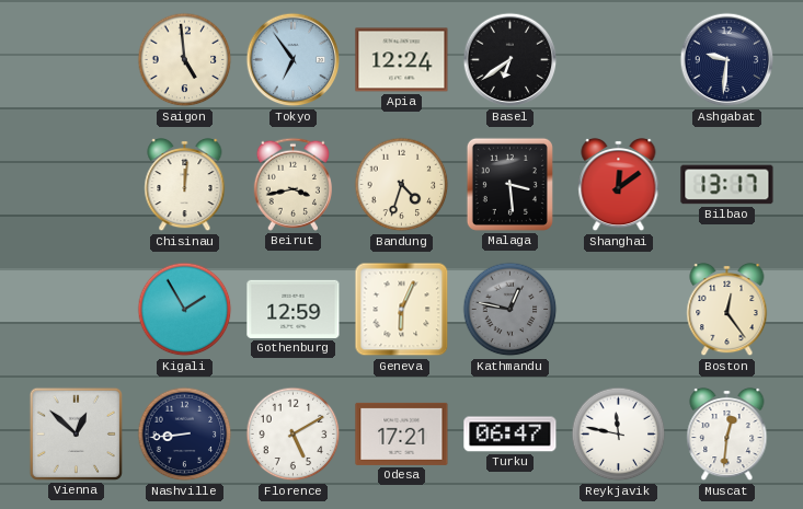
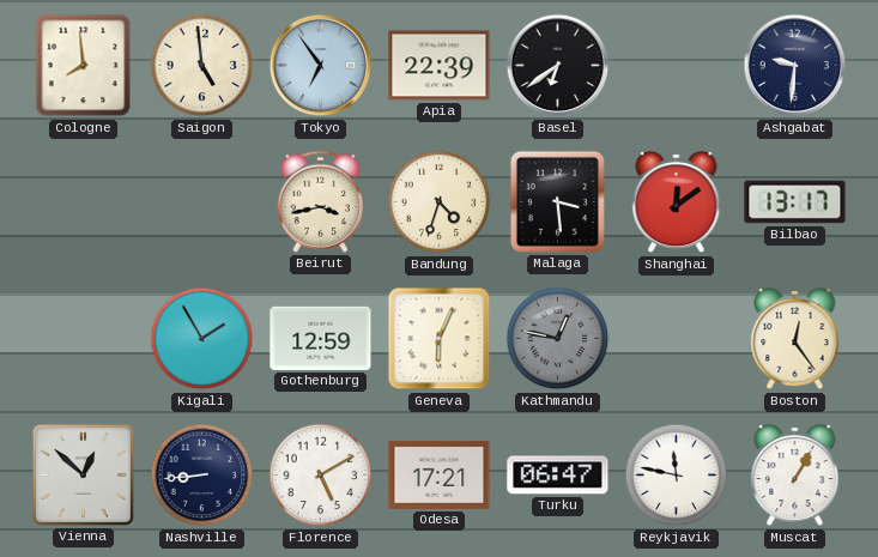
Cologne: none -> 7:59
Apia: 12:24 -> 22:39
Chisinau: 12:01 -> none
Muscat: 12:31 -> 1:05
